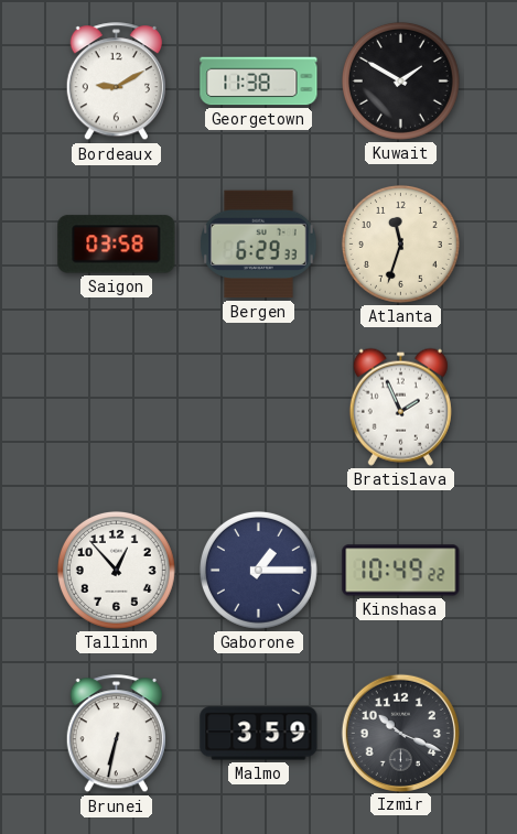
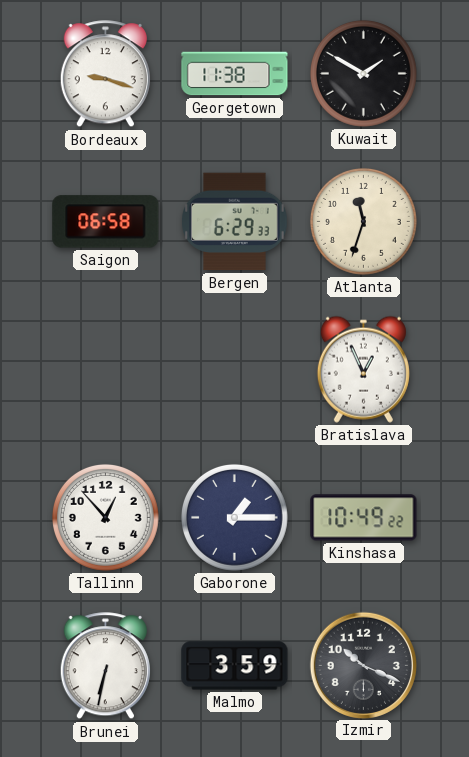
Bordeaux: 9:10 -> 9:18
Saigon: 03:58 -> 06:58
Bratislava: 1:56 -> 12:56
